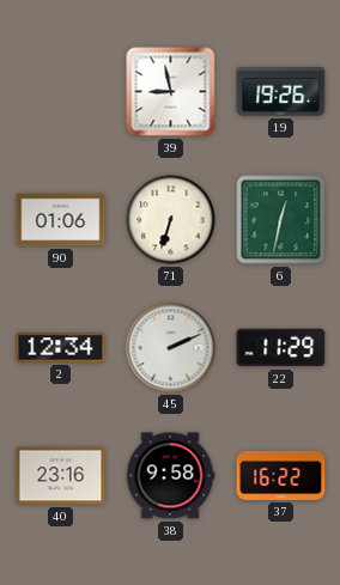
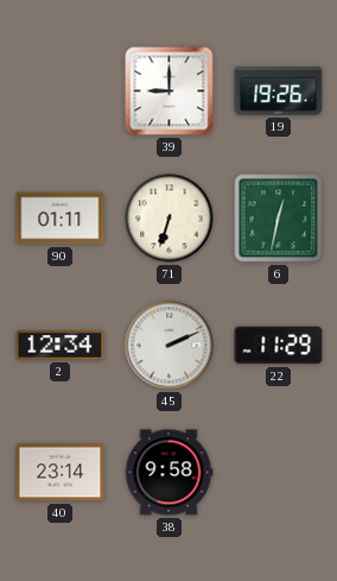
39: 8:58 -> 9:00
90: 01:06 -> 01:11
40: 23:16 -> 23:14
37: 16:22 -> none
